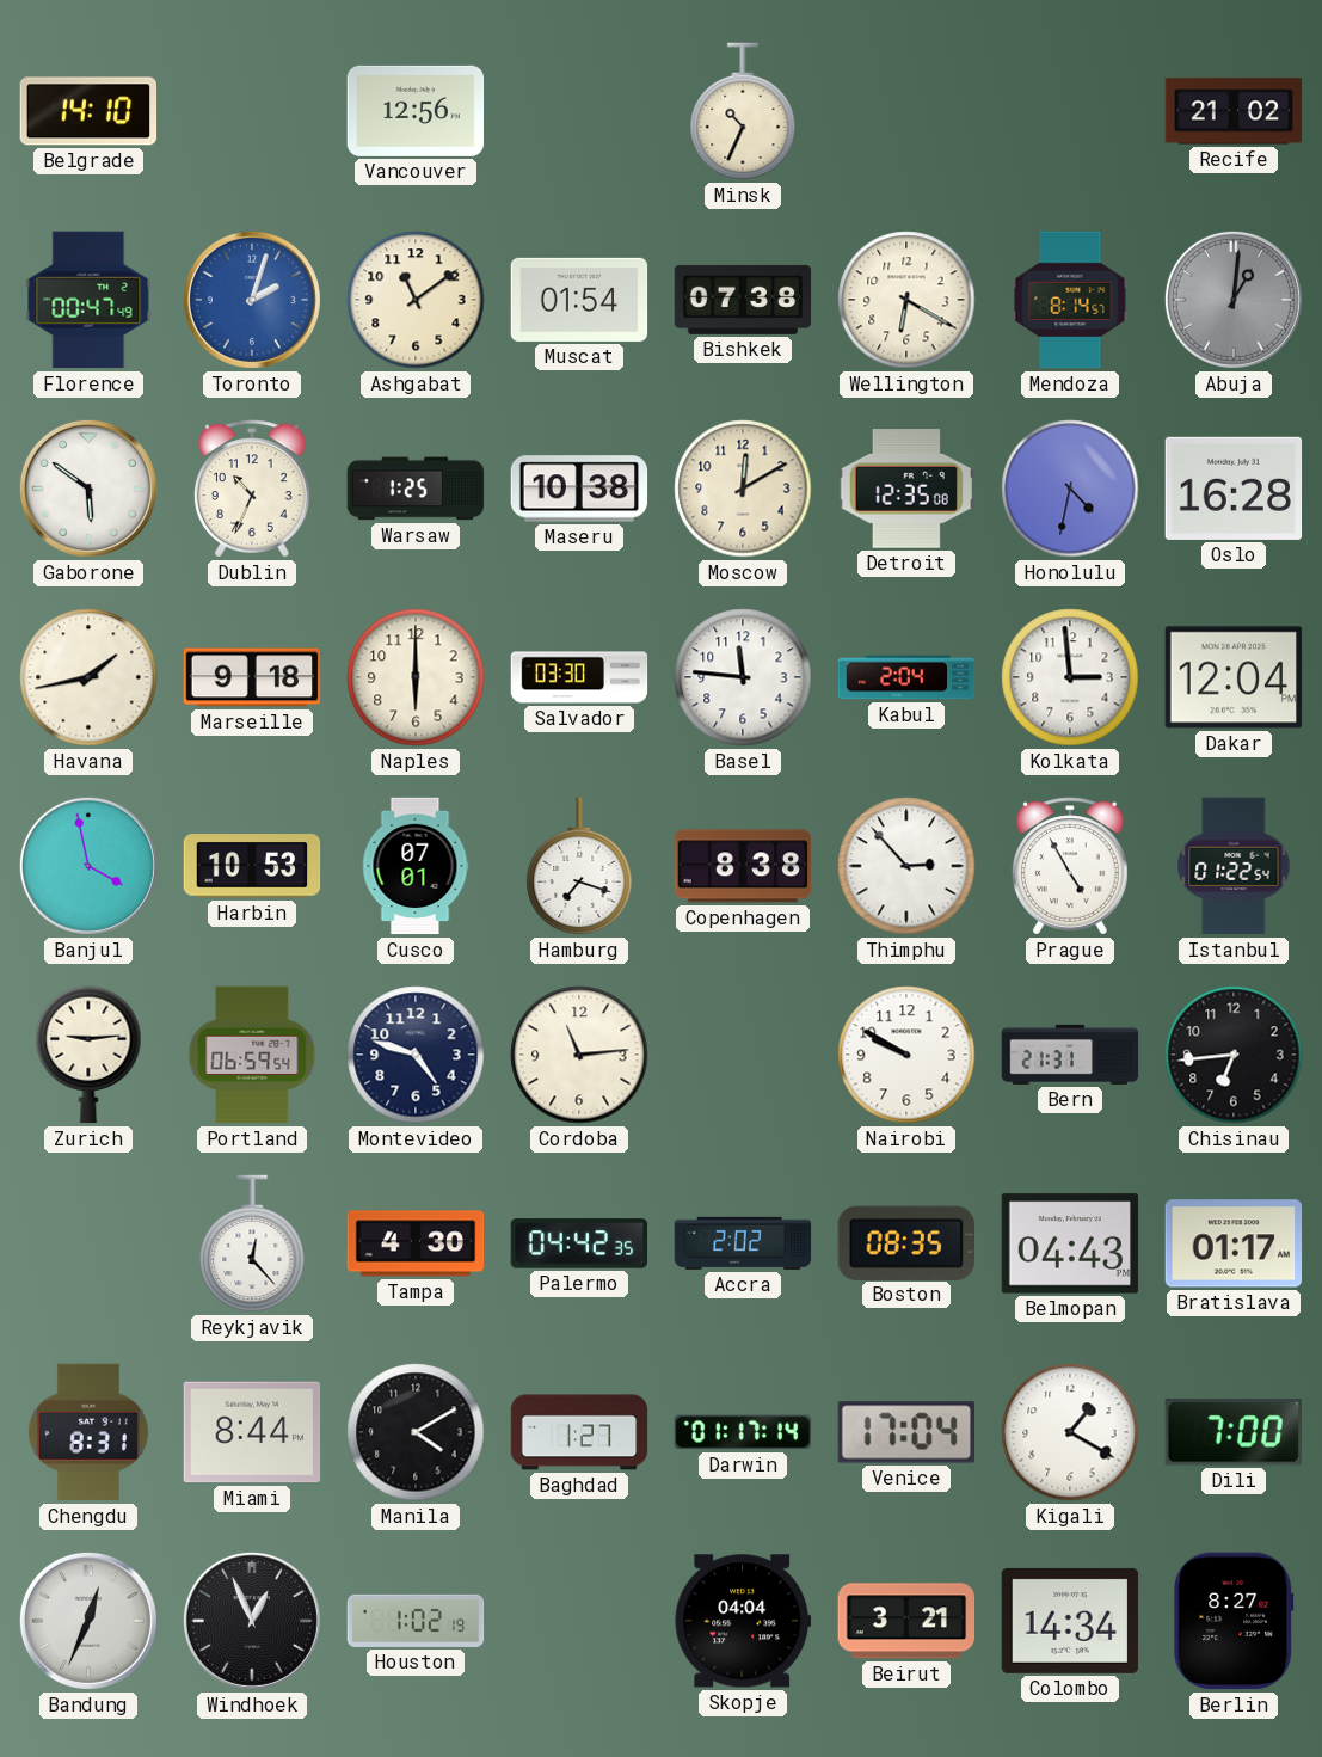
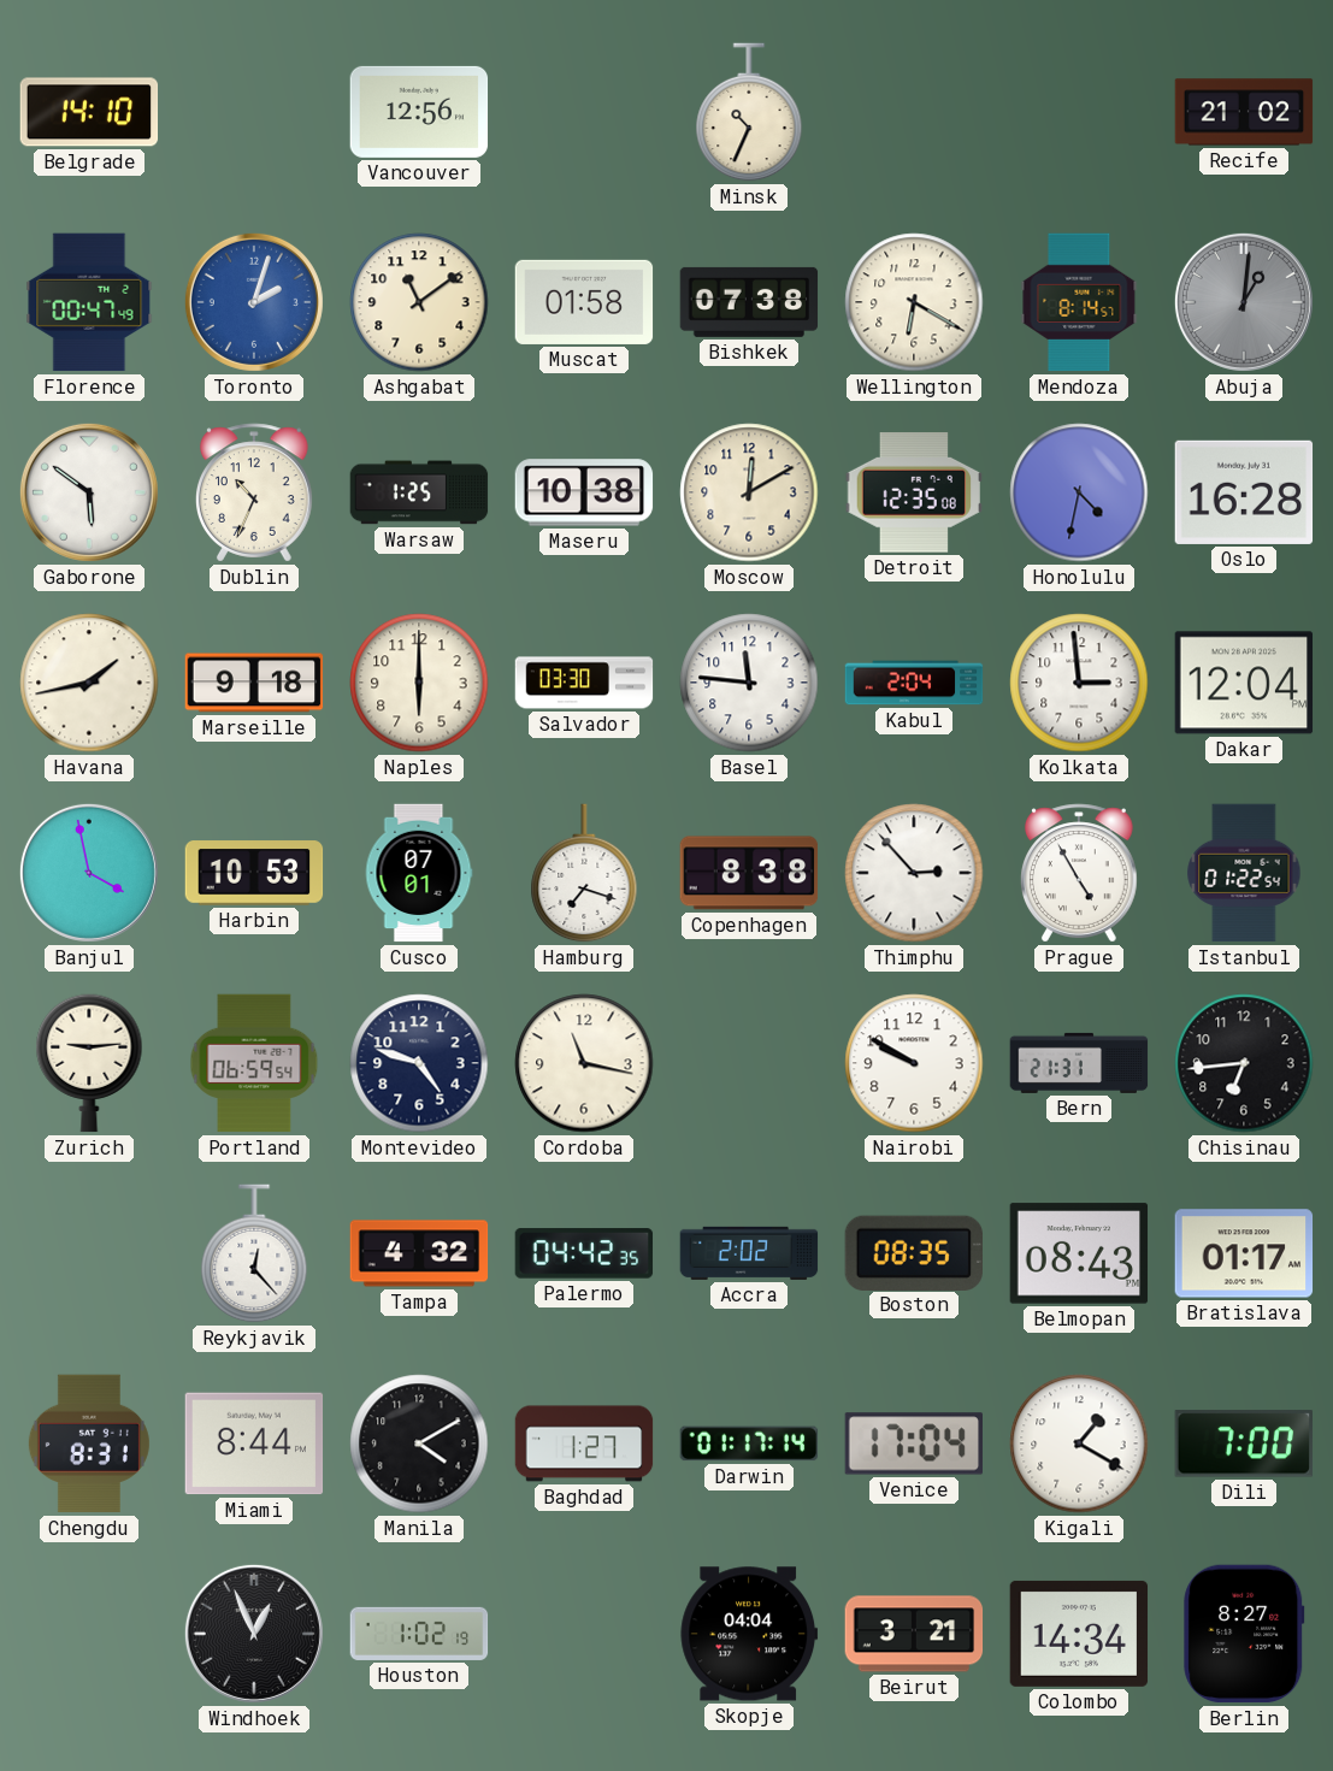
Muscat: 01:54 -> 01:58
Cordoba: 11:14 -> 11:17
Tampa: 4:30 -> 4:32
Belmopan: 04:43 -> 08:43
Bandung: 12:34 -> none
